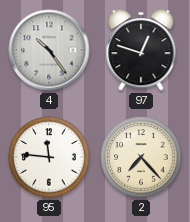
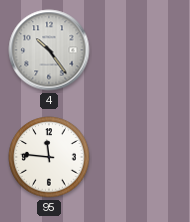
97: 12:48 -> none
2: 7:23 -> none
